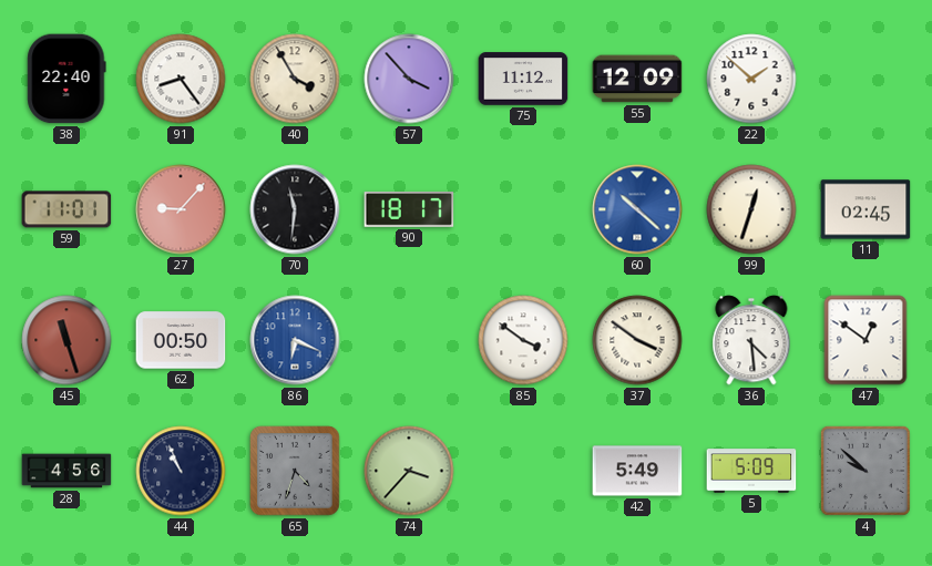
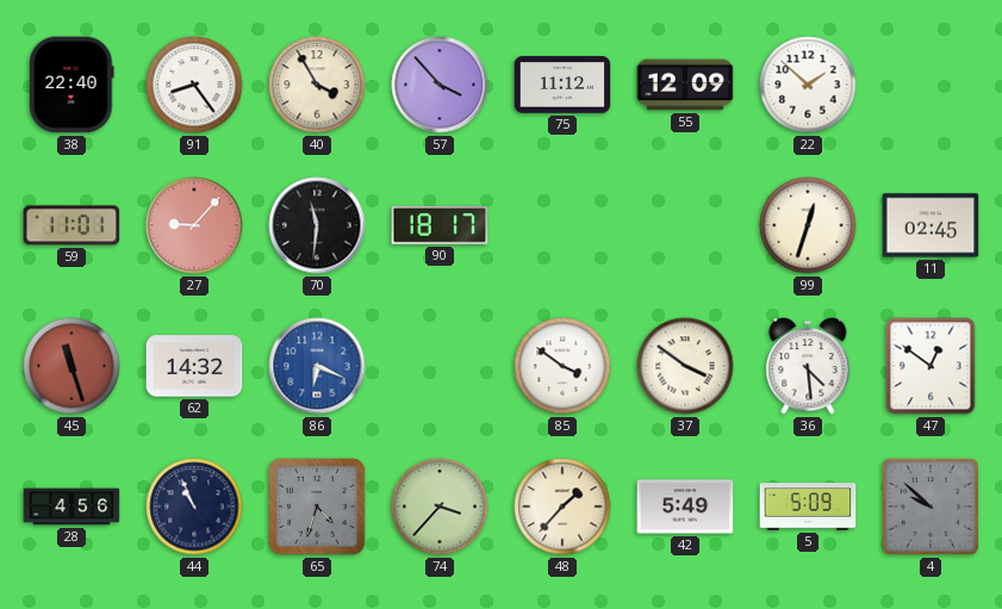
60: 10:22 -> none
62: 00:50 -> 14:32
48: none -> 1:37
